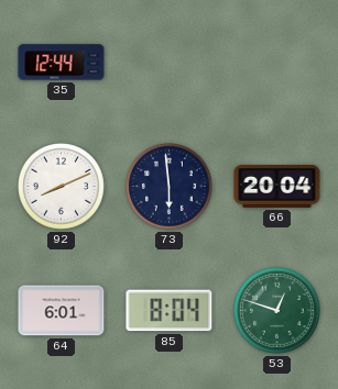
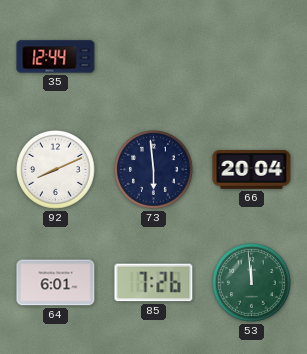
85: 8:04 -> 7:26
53: 12:48 -> 11:59
